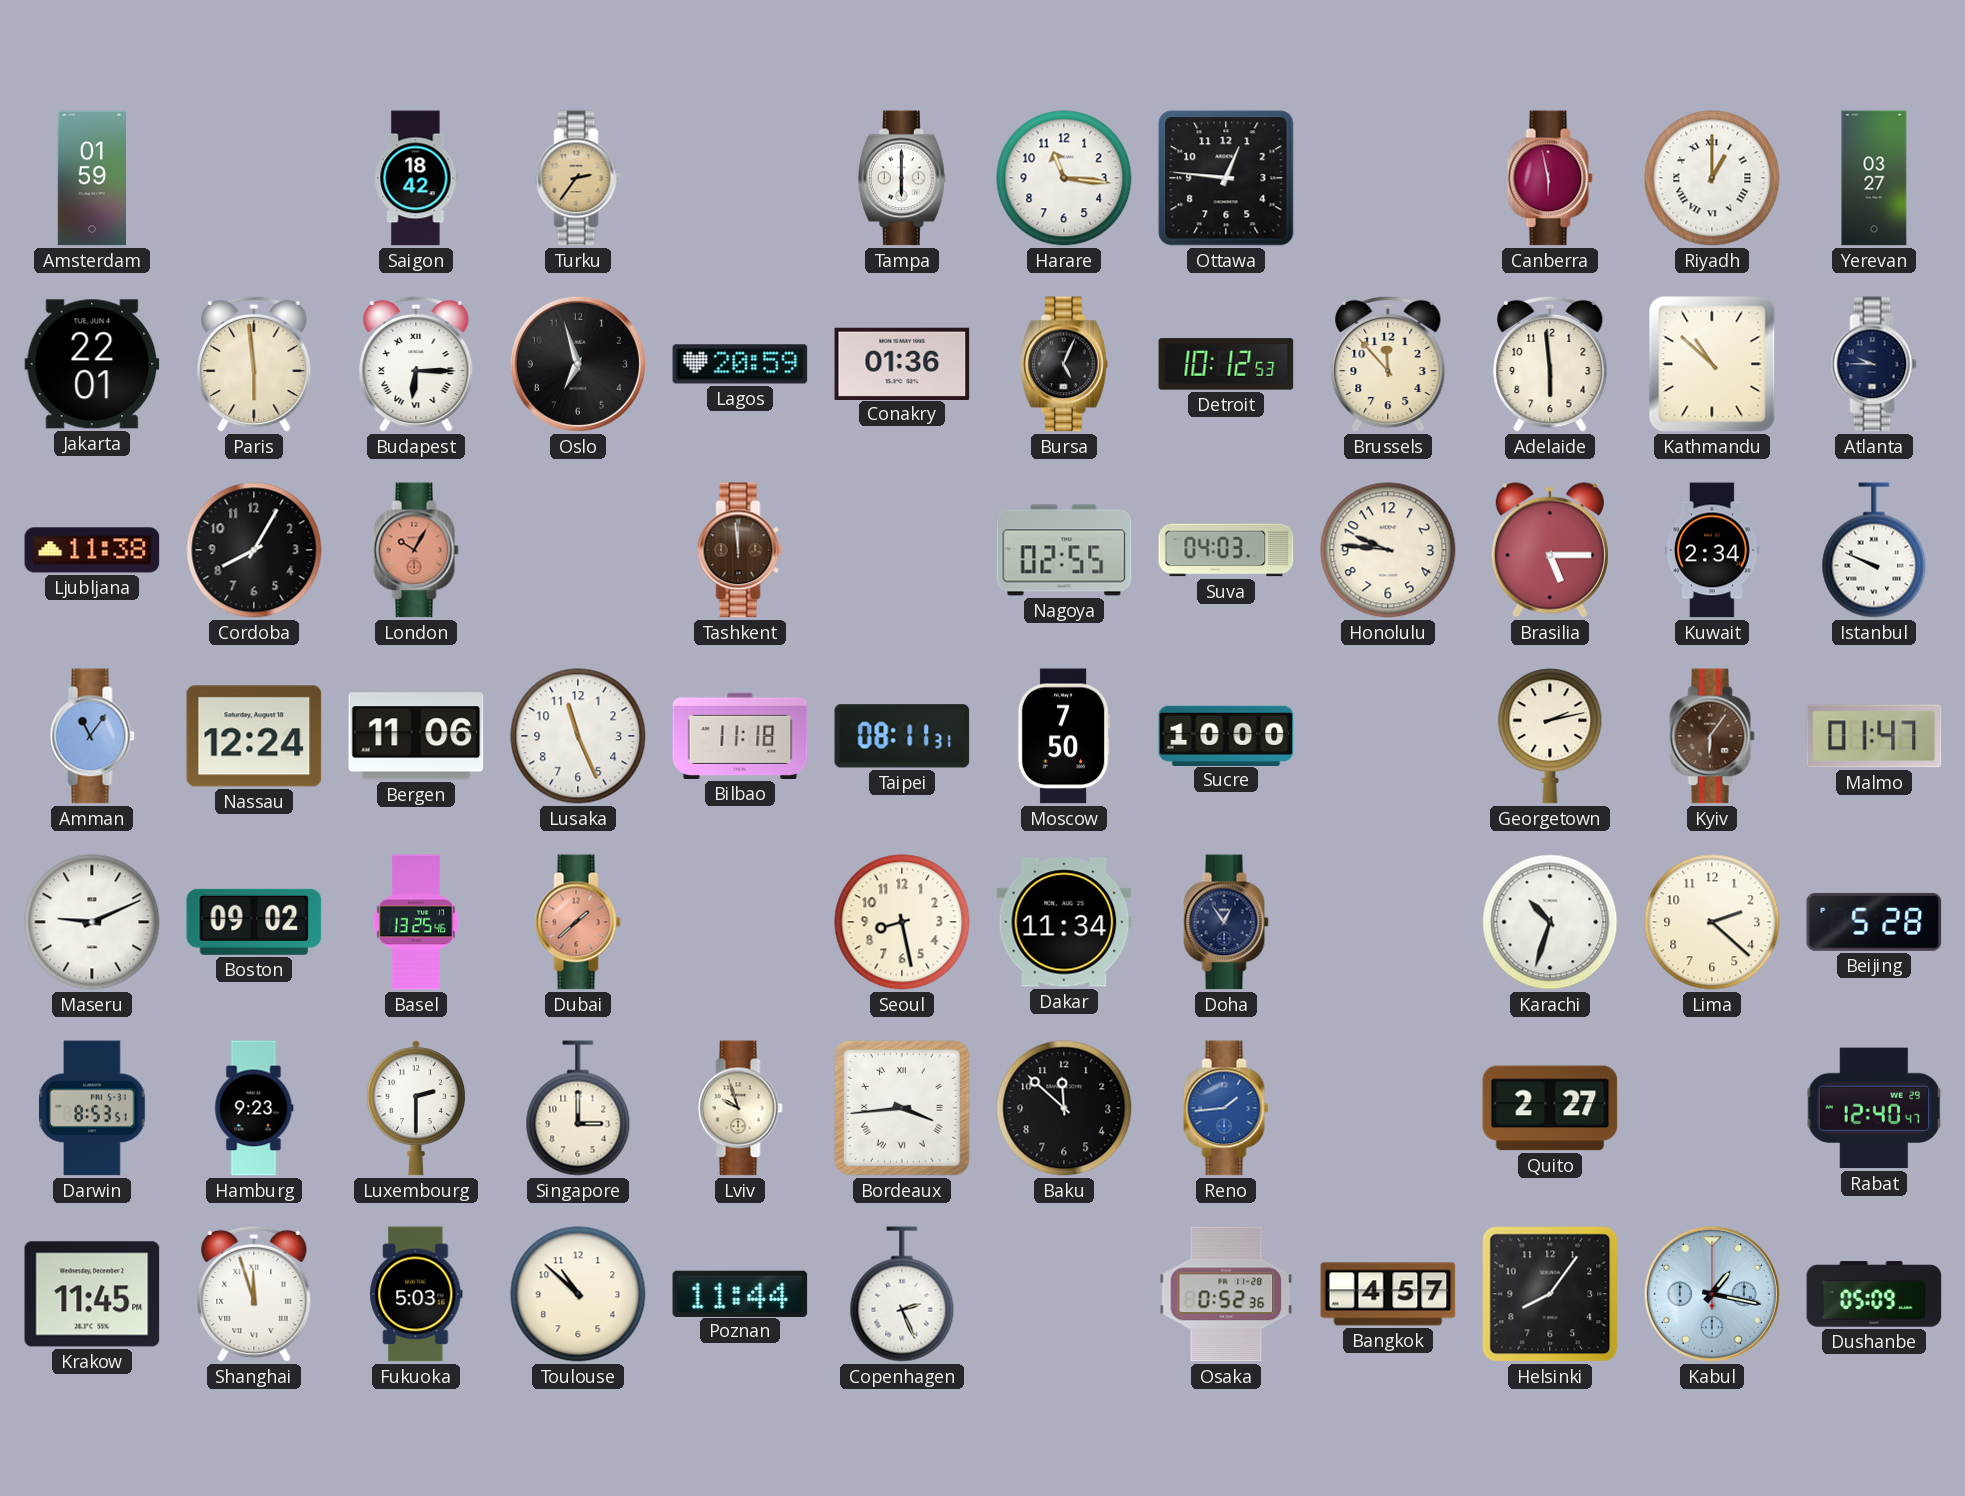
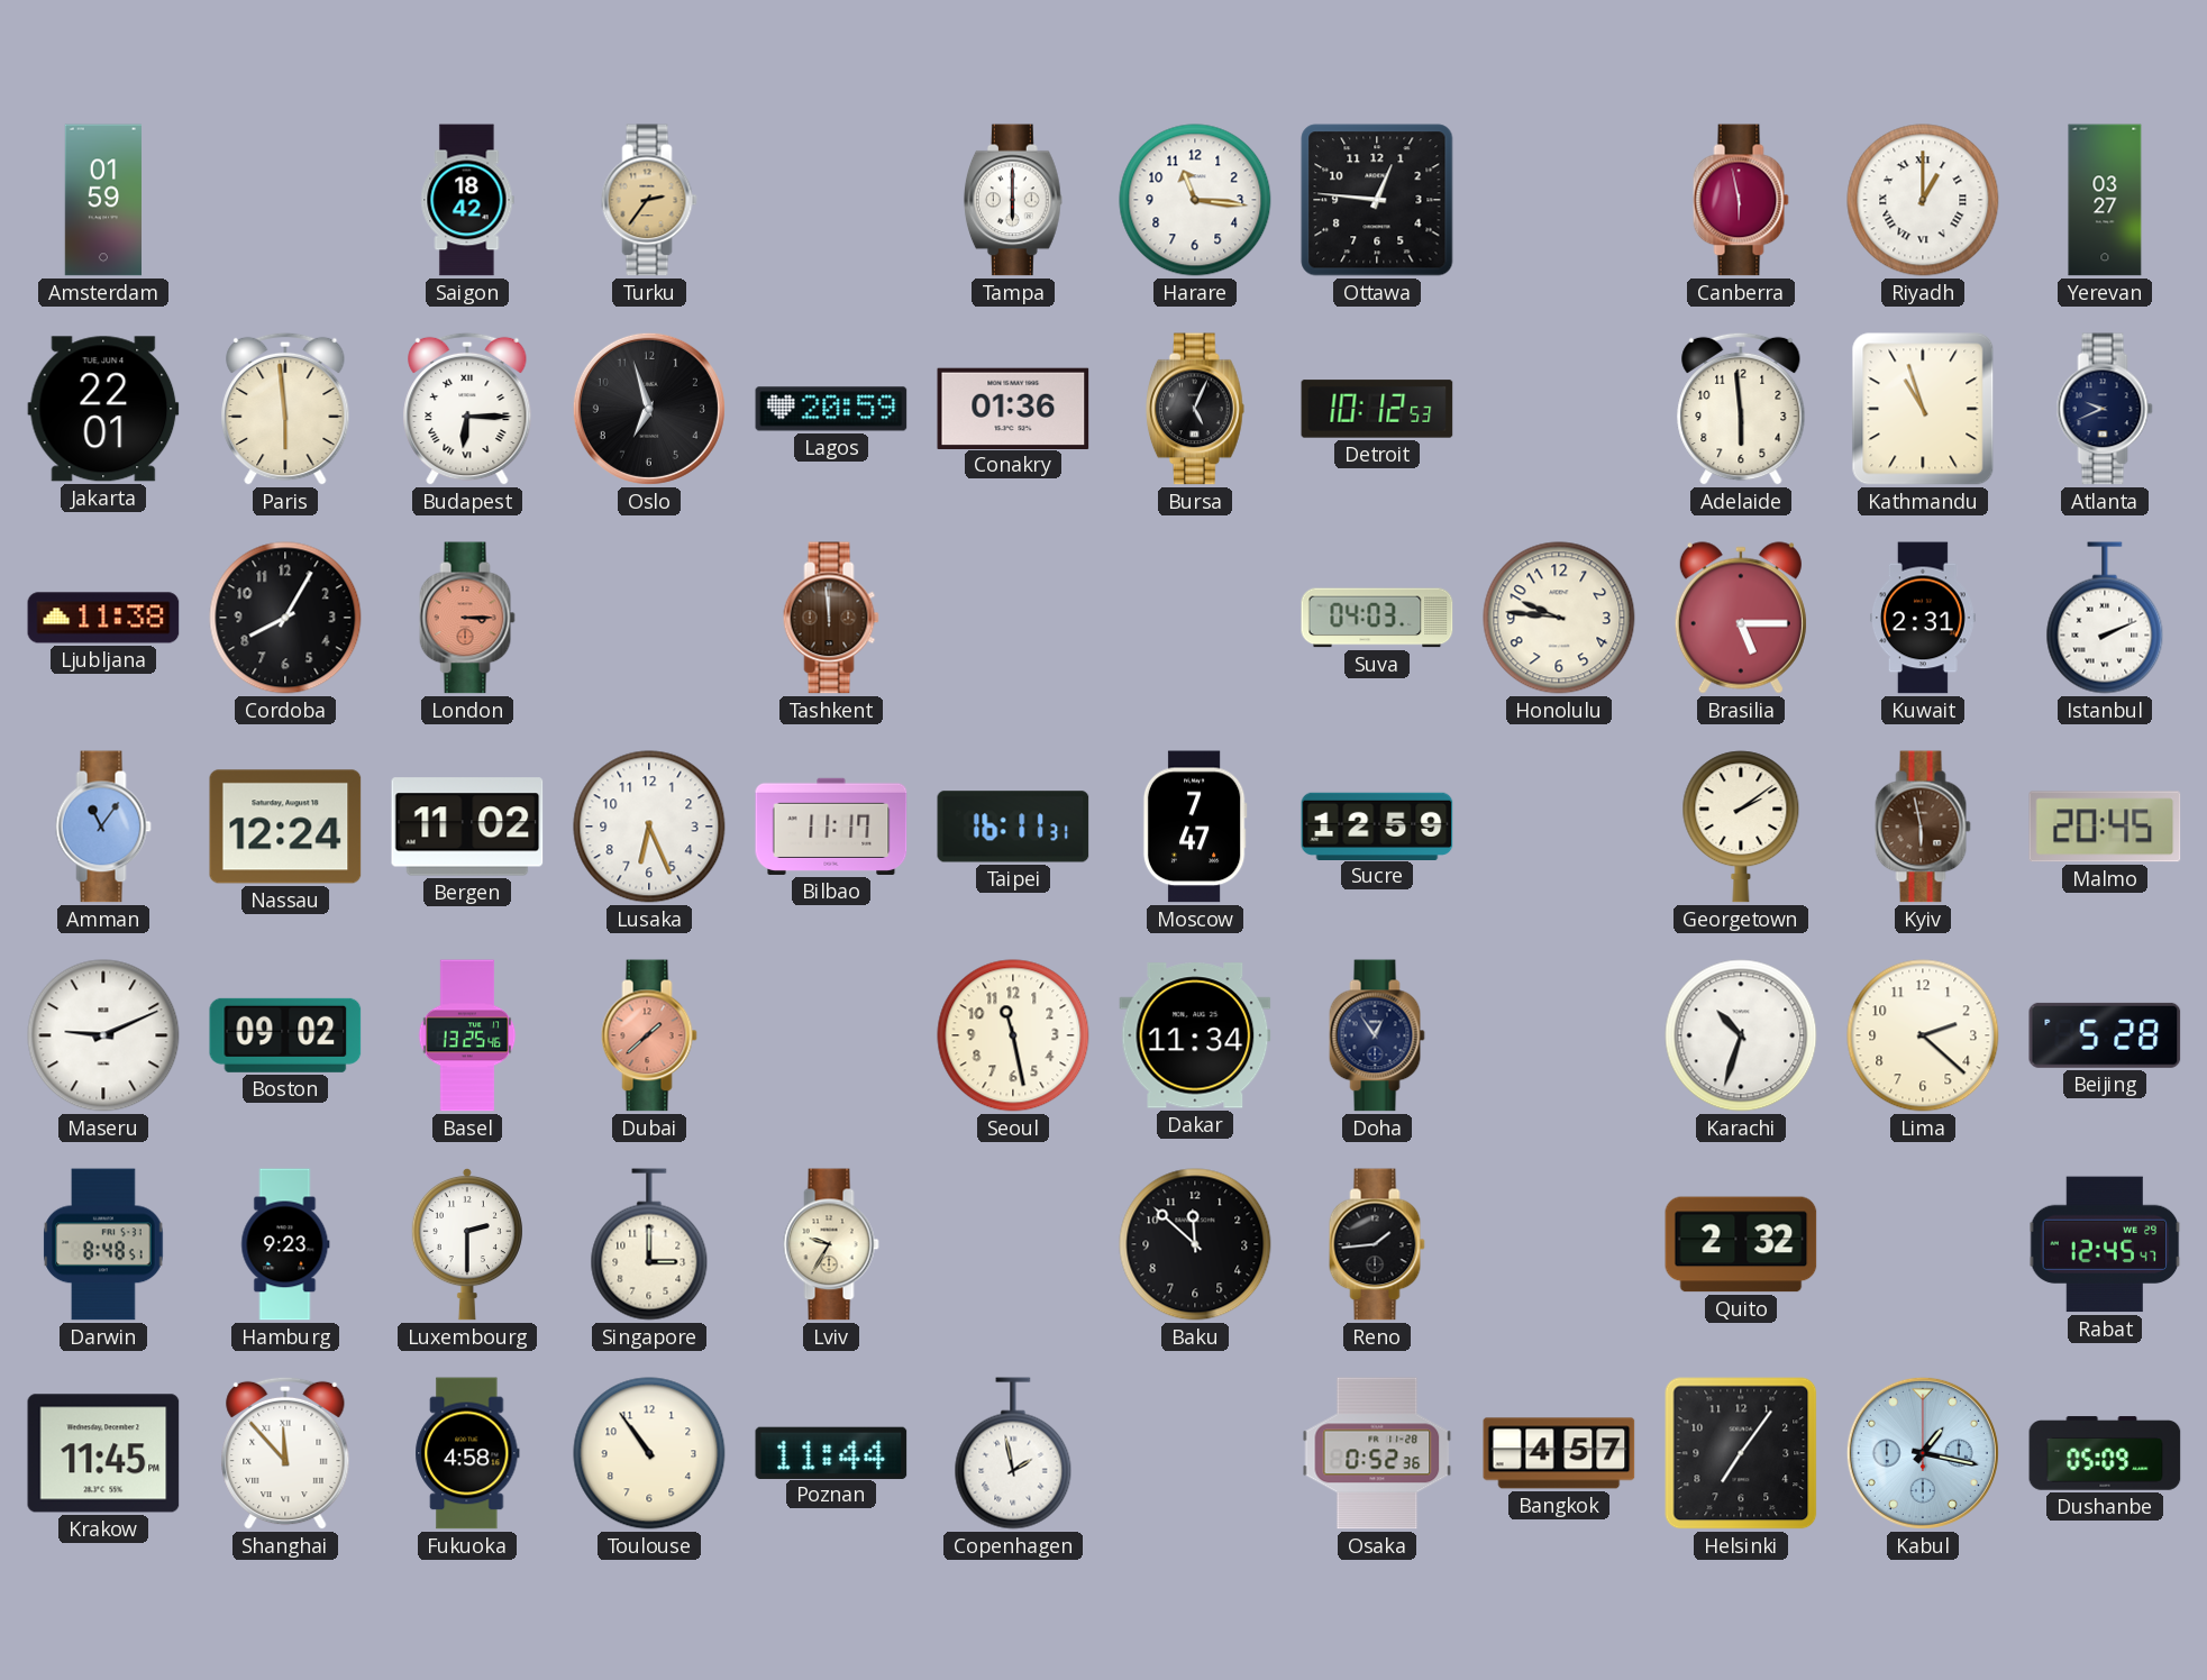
Brussels: 11:53 -> none
Kathmandu: 10:52 -> 10:57
Atlanta: 9:45 -> 9:41
London: 10:05 -> 3:15
Nagoya: 02:55 -> none
Kuwait: 2:34 -> 2:31
Istanbul: 9:49 -> 2:11
Bergen: 11:06 -> 11:02
Lusaka: 11:26 -> 6:26
Bilbao: 11:18 -> 11:17
Taipei: 08:11 -> 16:11
Moscow: 7:50 -> 7:47
Sucre: 10:00 -> 12:59
Georgetown: 2:13 -> 2:09
Kyiv: 6:06 -> 5:58
Malmo: 01:47 -> 20:45
Seoul: 8:28 -> 11:28
Darwin: 8:53 -> 8:48
Lviv: 9:57 -> 9:35
Bordeaux: 3:44 -> none
Reno dial: blue -> black
Quito: 2:27 -> 2:32
Rabat: 12:40 -> 12:45
Shanghai: 11:57 -> 11:53
Fukuoka: 5:03 -> 4:58
Toulouse: 10:52 -> 10:54
Copenhagen: 2:26 -> 1:58
Helsinki: 8:06 -> 7:06
